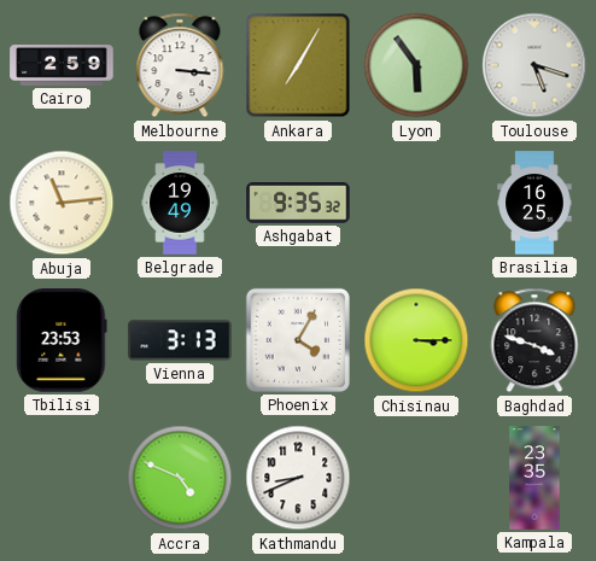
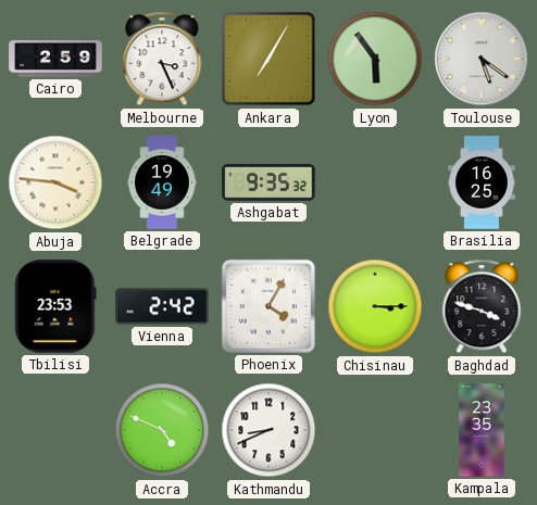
Melbourne: 3:16 -> 3:26
Toulouse: 5:18 -> 5:21
Abuja: 11:14 -> 3:46
Vienna: 3:13 -> 2:42
